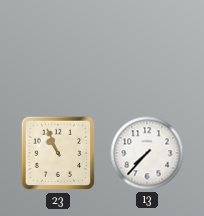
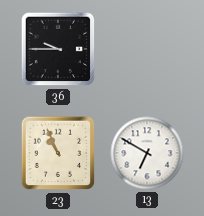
36: none -> 9:45
13: 7:37 -> 6:50
